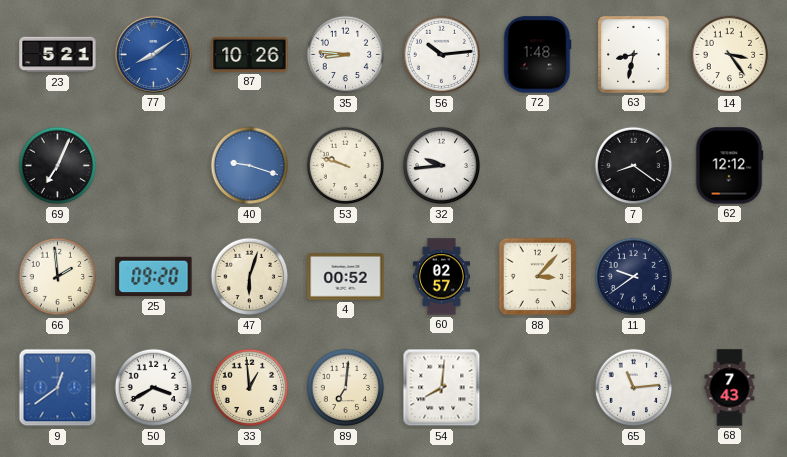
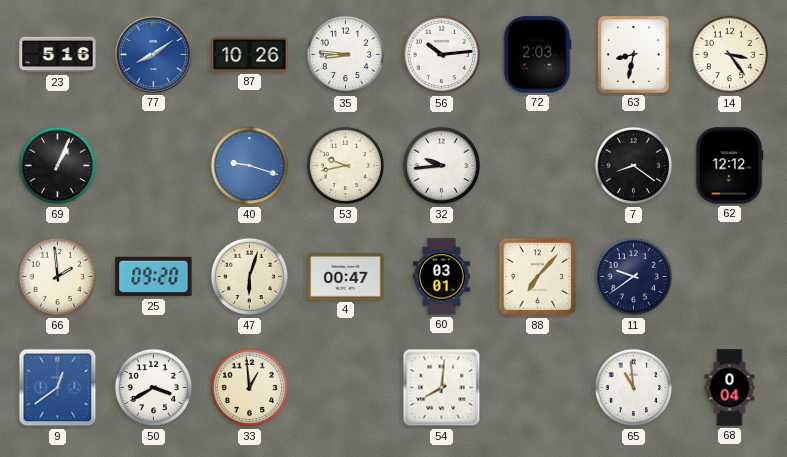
23: 5:21 -> 5:16
72: 1:48 -> 2:03
69: 7:04 -> 1:04
53: 9:48 -> 9:43
4: 00:52 -> 00:47
60: 02:57 -> 03:01
88: 3:07 -> 7:07
89: 7:01 -> none
65: 11:14 -> 10:59
68: 7:43 -> 0:04
